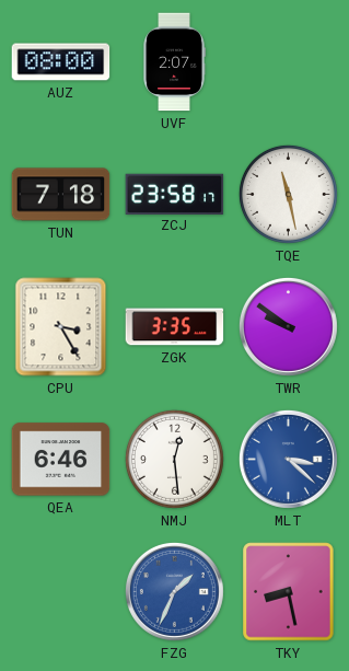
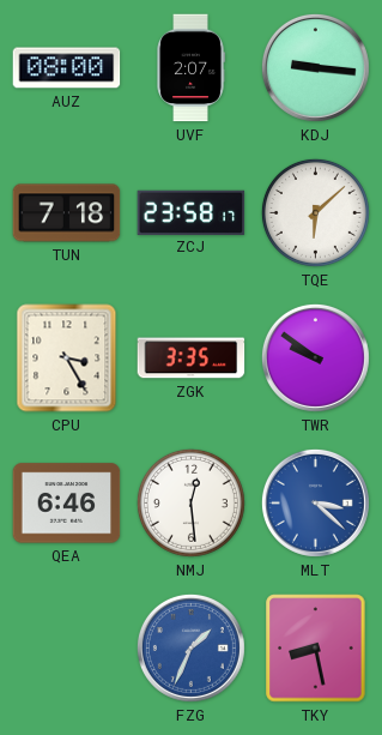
KDJ: none -> 9:16
TQE: 11:28 -> 6:08
